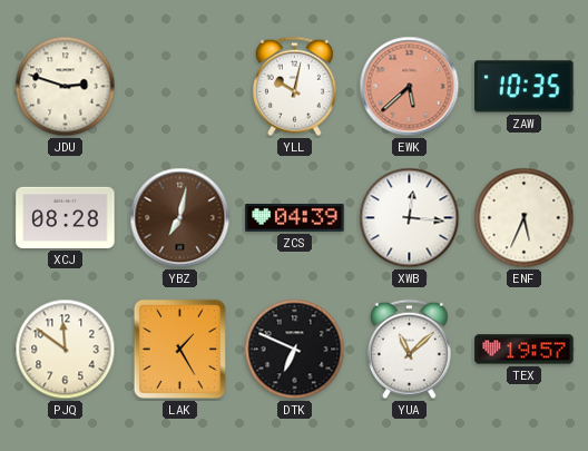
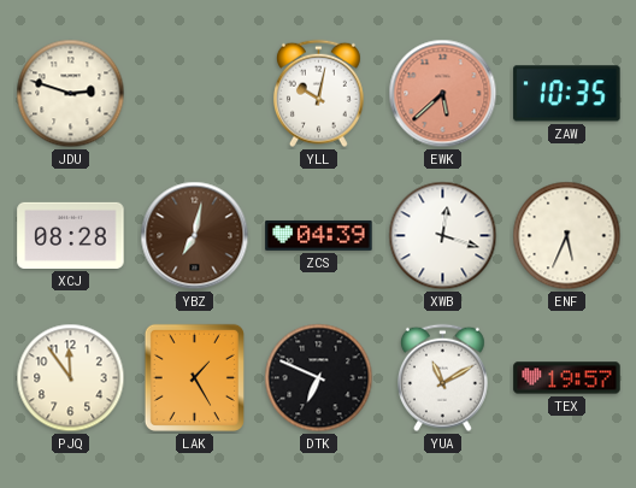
XWB: 12:16 -> 12:18
PJQ: 11:51 -> 11:54
YUA: 11:08 -> 11:10
